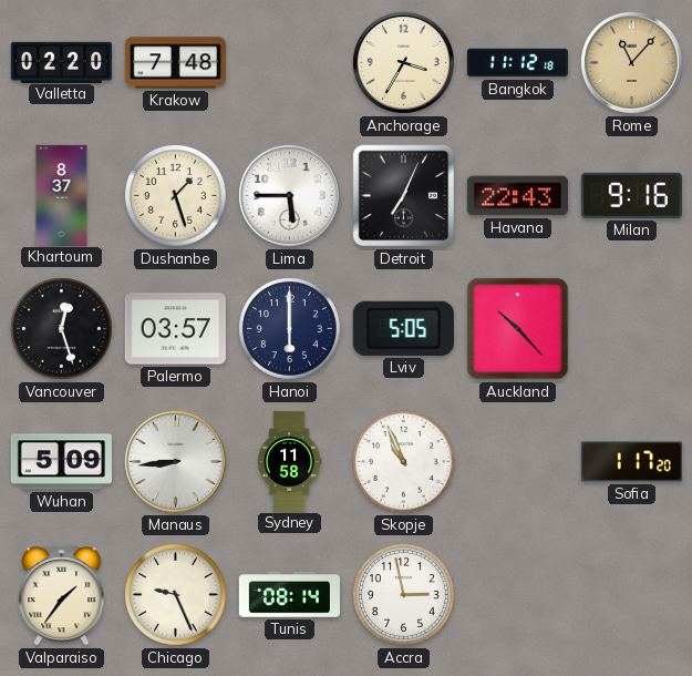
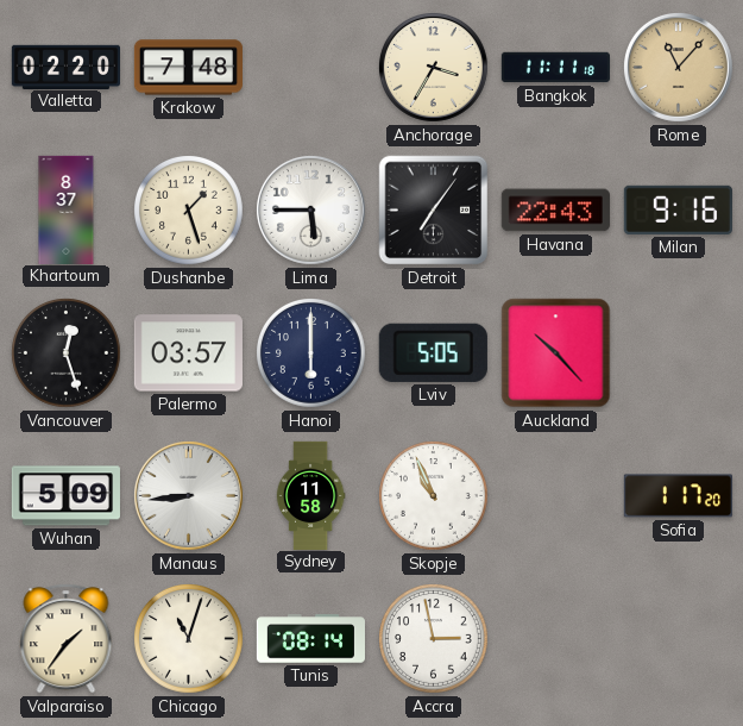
Bangkok: 11:12 -> 11:11
Detroit: 7:04 -> 7:06
Chicago: 9:26 -> 11:03
